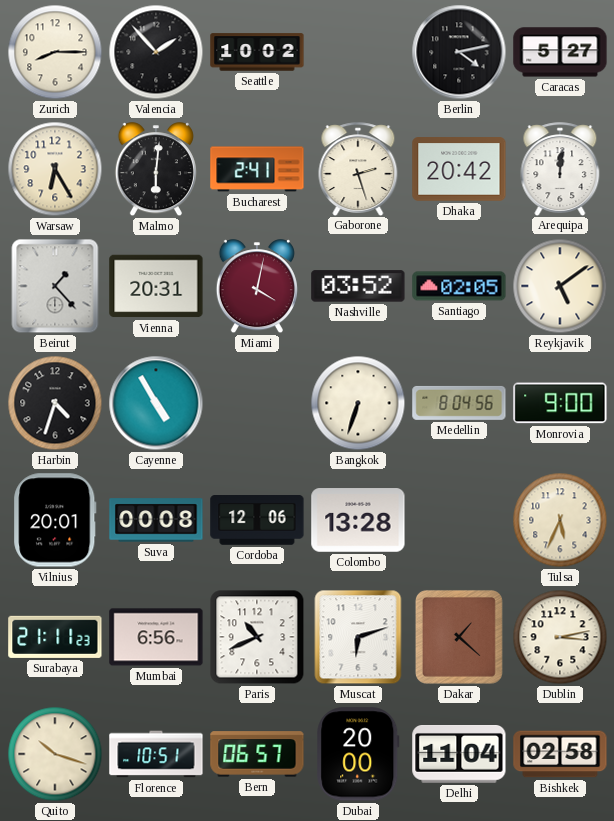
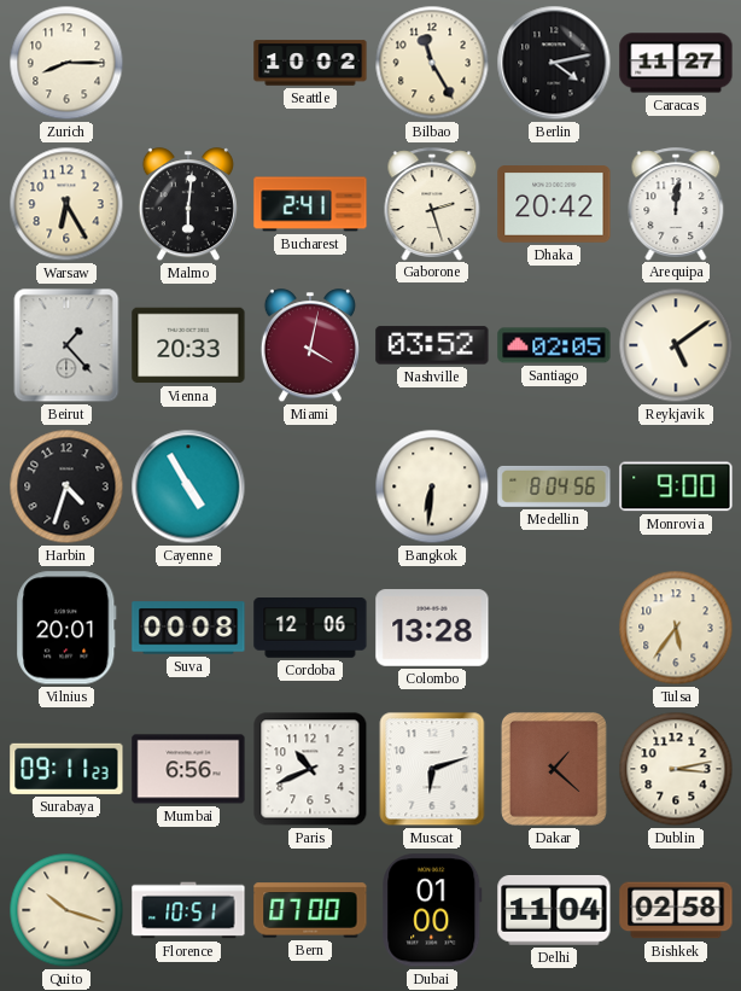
Valencia: 1:53 -> none
Bilbao: none -> 11:25
Caracas: 5:27 -> 11:27
Vienna: 20:31 -> 20:33
Bangkok: 6:33 -> 6:31
Tulsa: 5:34 -> 5:36
Surabaya: 21:11 -> 09:11
Bern: 06:57 -> 07:00
Dubai: 20:00 -> 01:00
